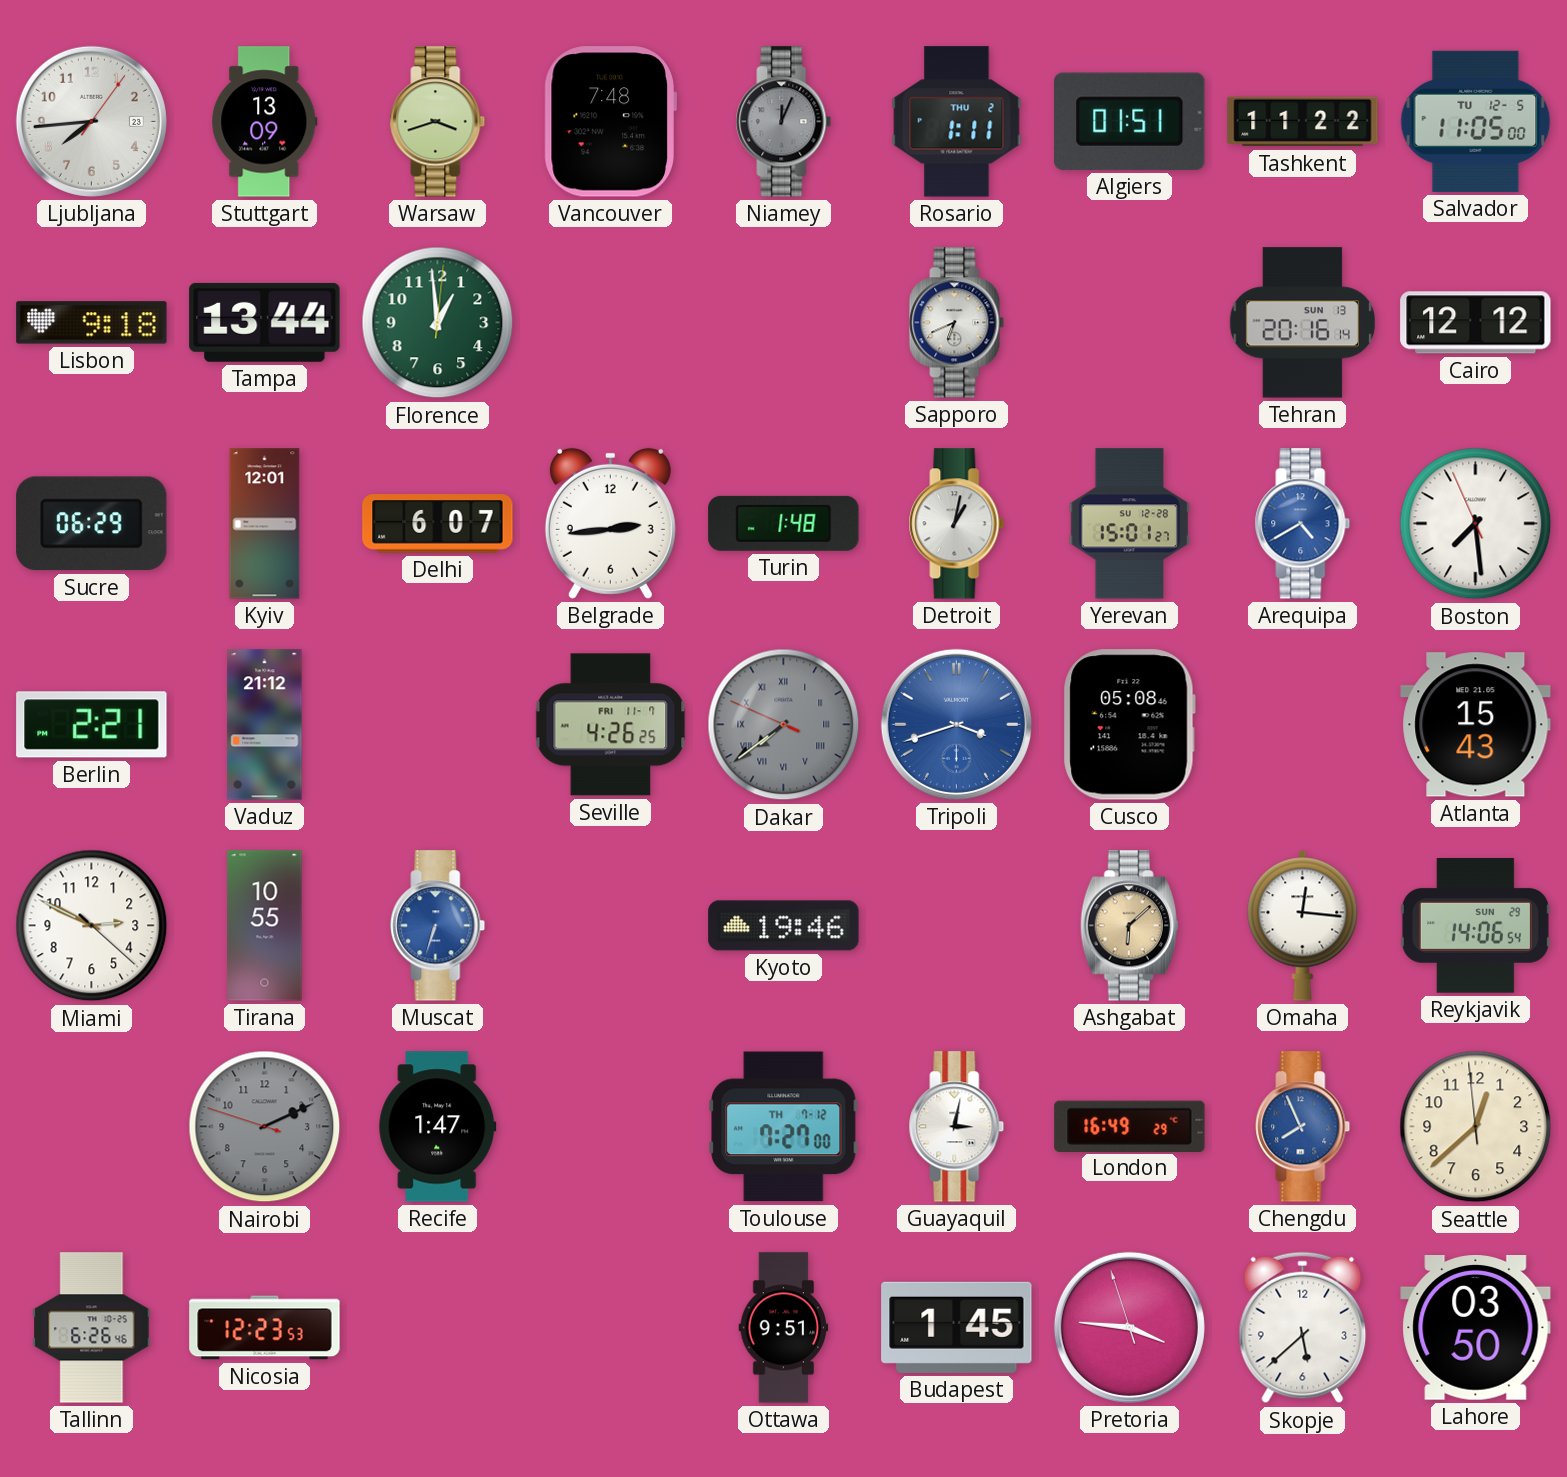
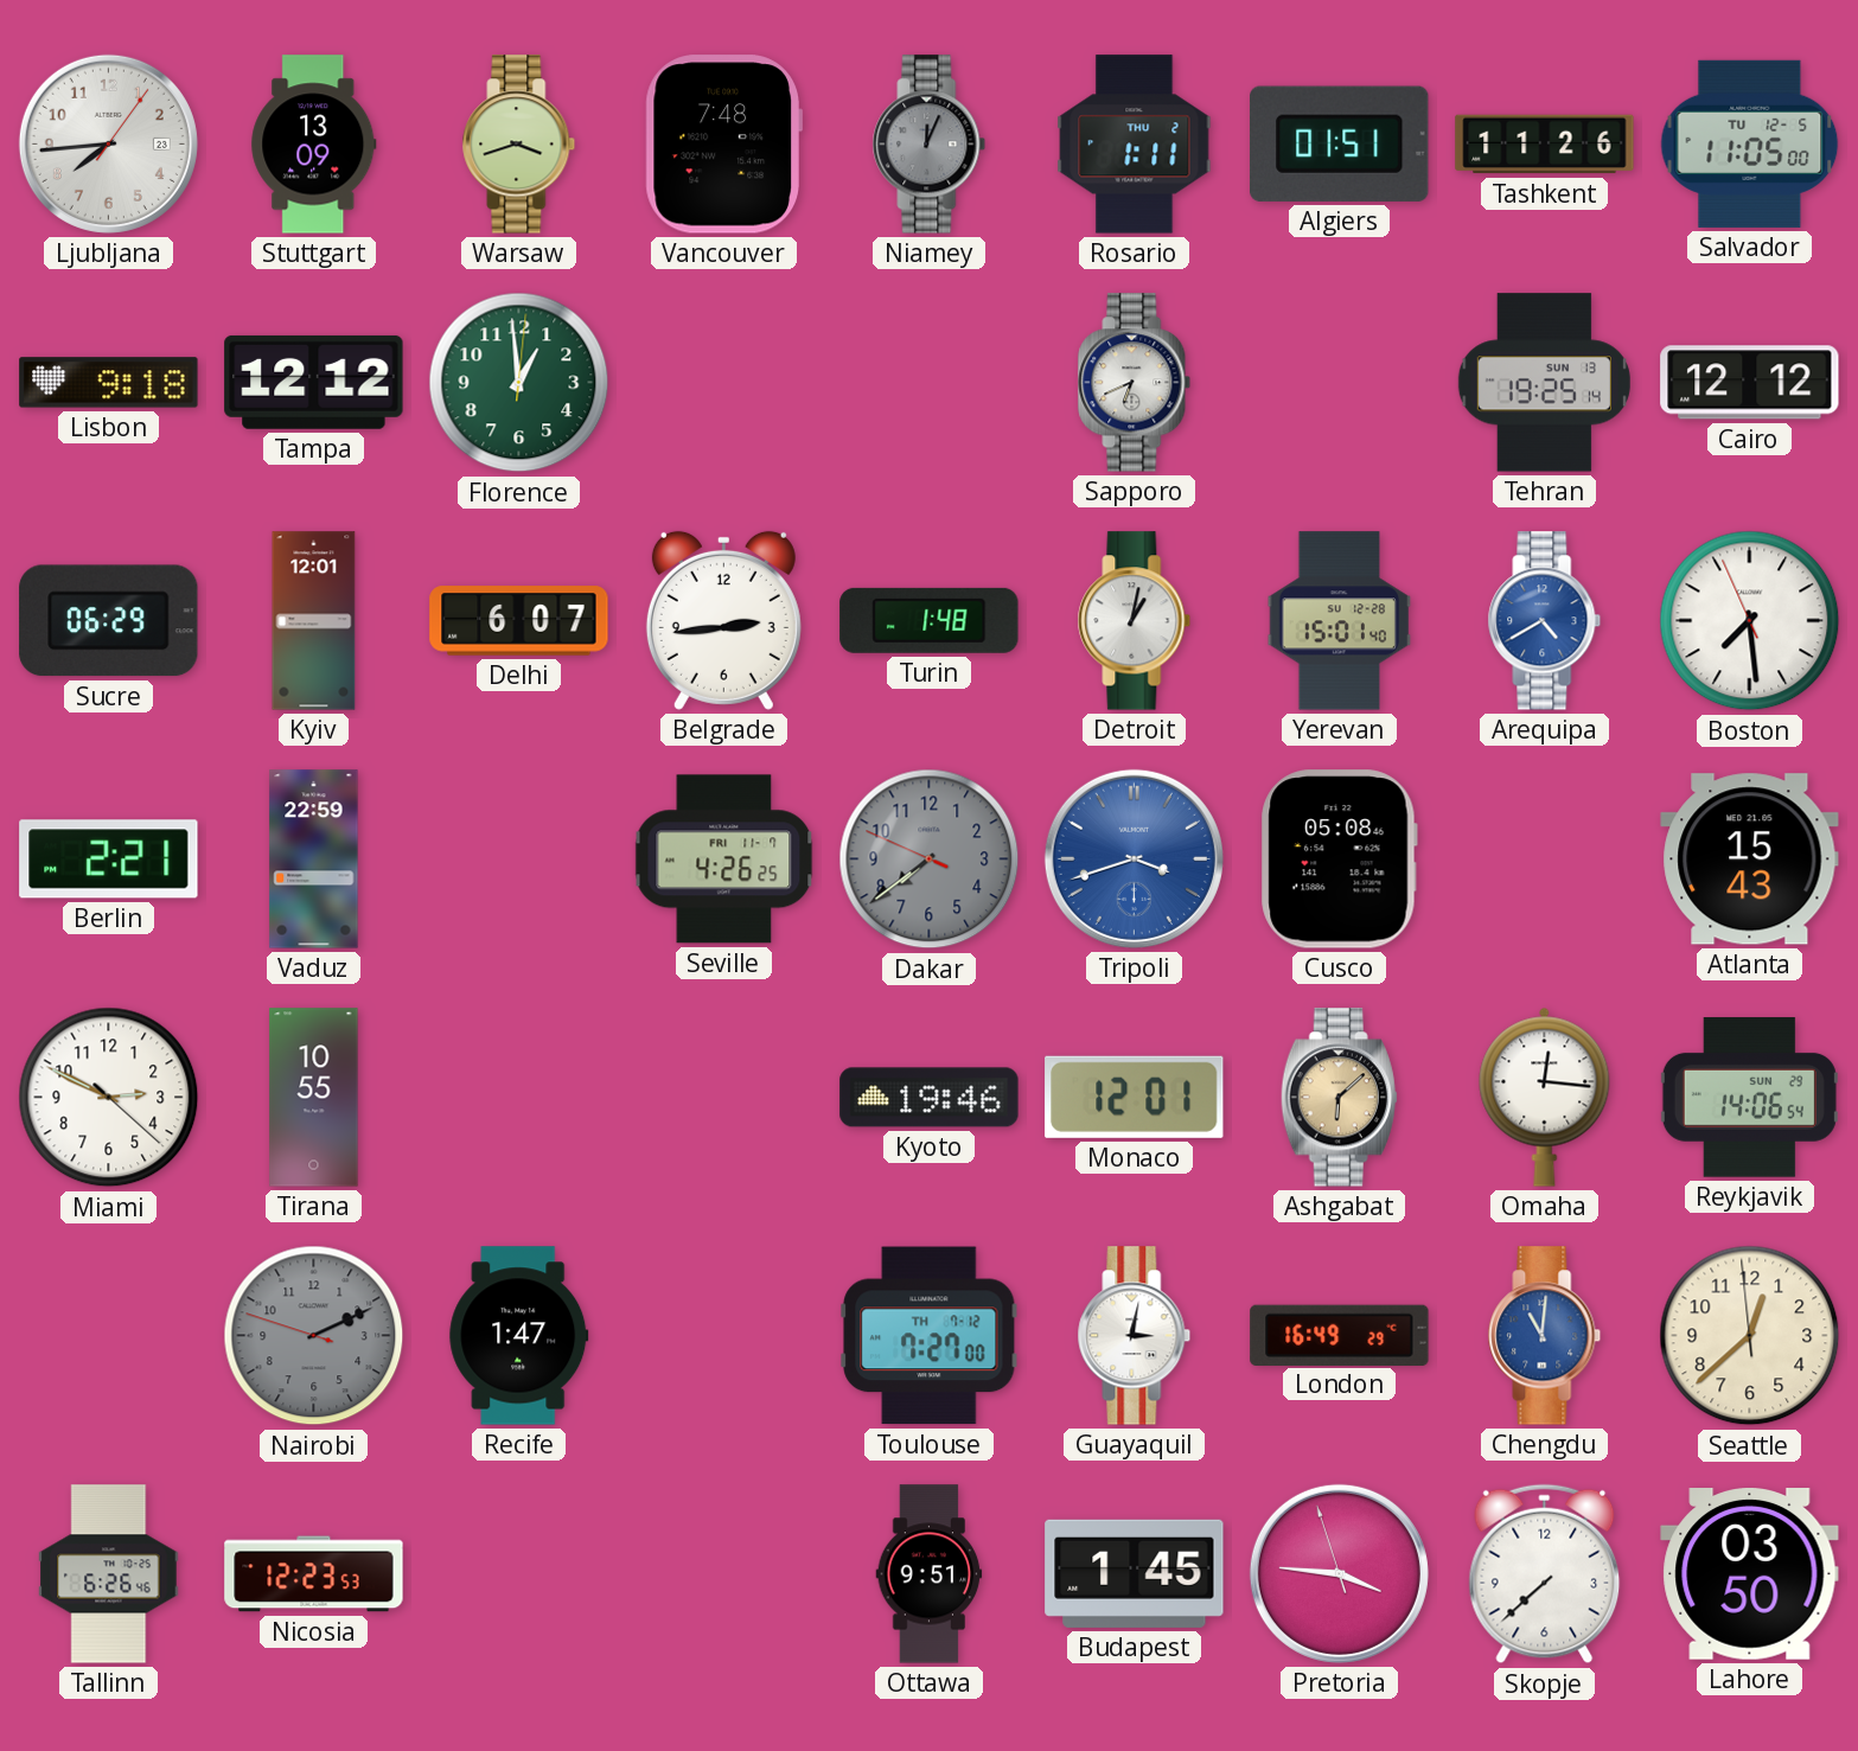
Tashkent: 11:22 -> 11:26
Tampa: 13:44 -> 12:12
Tehran: 20:16 -> 19:25
Yerevan: 15:01:27 -> 15:01:40
Vaduz: 21:12 -> 22:59
Dakar numerals: Roman -> Arabic
Muscat: 6:33 -> none
Monaco: none -> 12:01
Chengdu: 7:56 -> 11:01
Skopje: 5:38 -> 7:38
